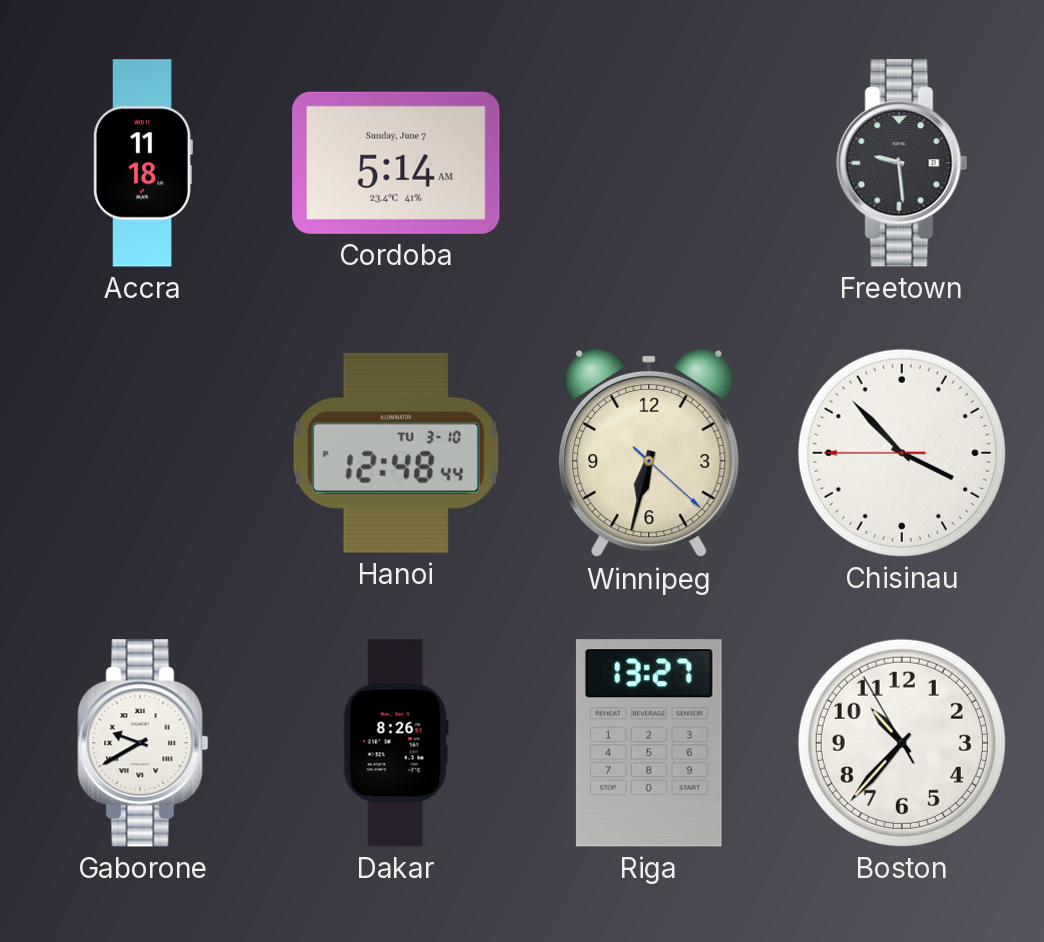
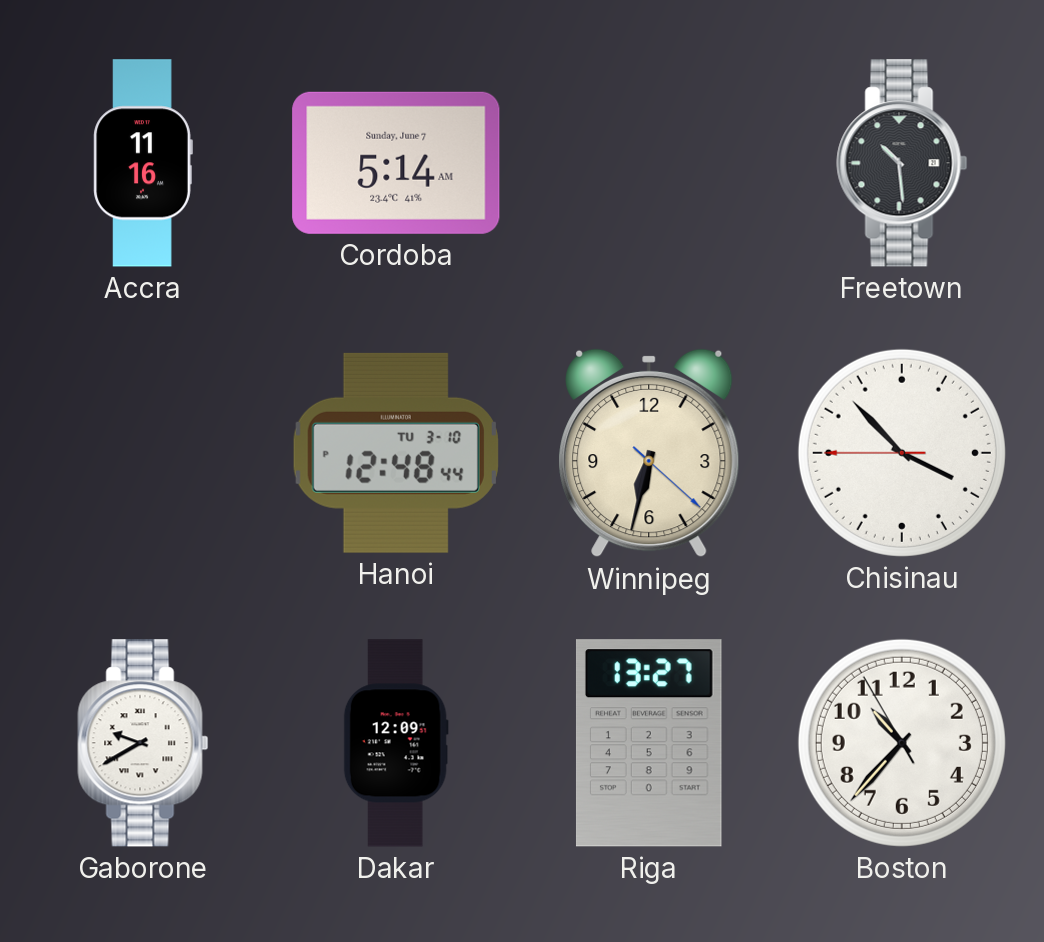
Accra: 11:18 -> 11:16
Freetown: 9:29 -> 10:29
Dakar: 8:26 -> 12:09
